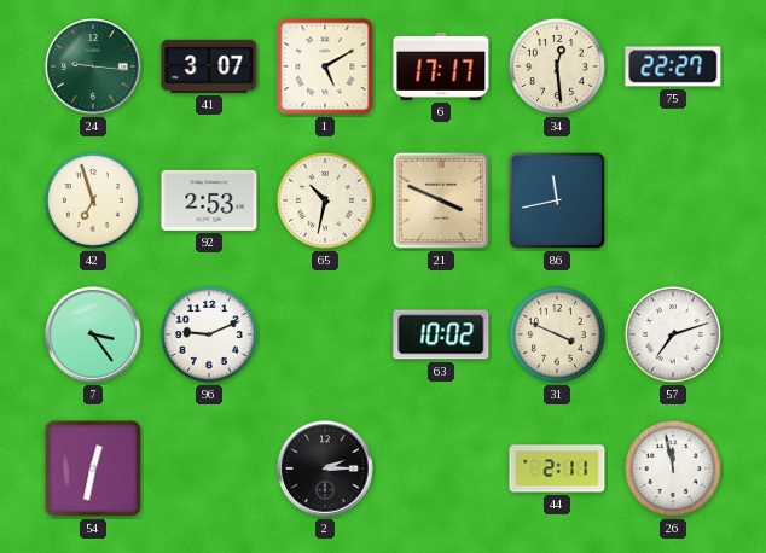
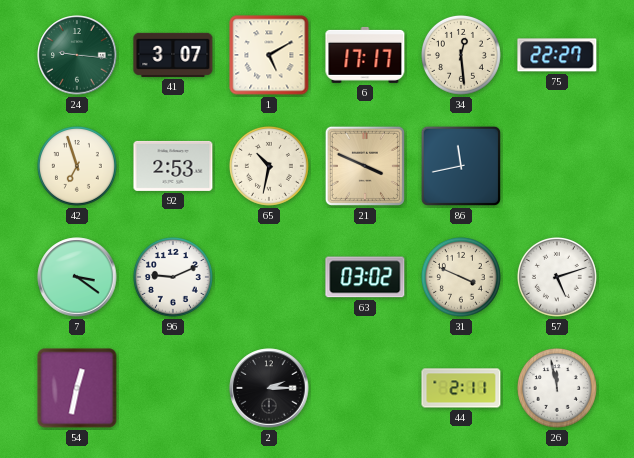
7: 3:24 -> 3:21
63: 10:02 -> 03:02
57: 7:12 -> 5:12
